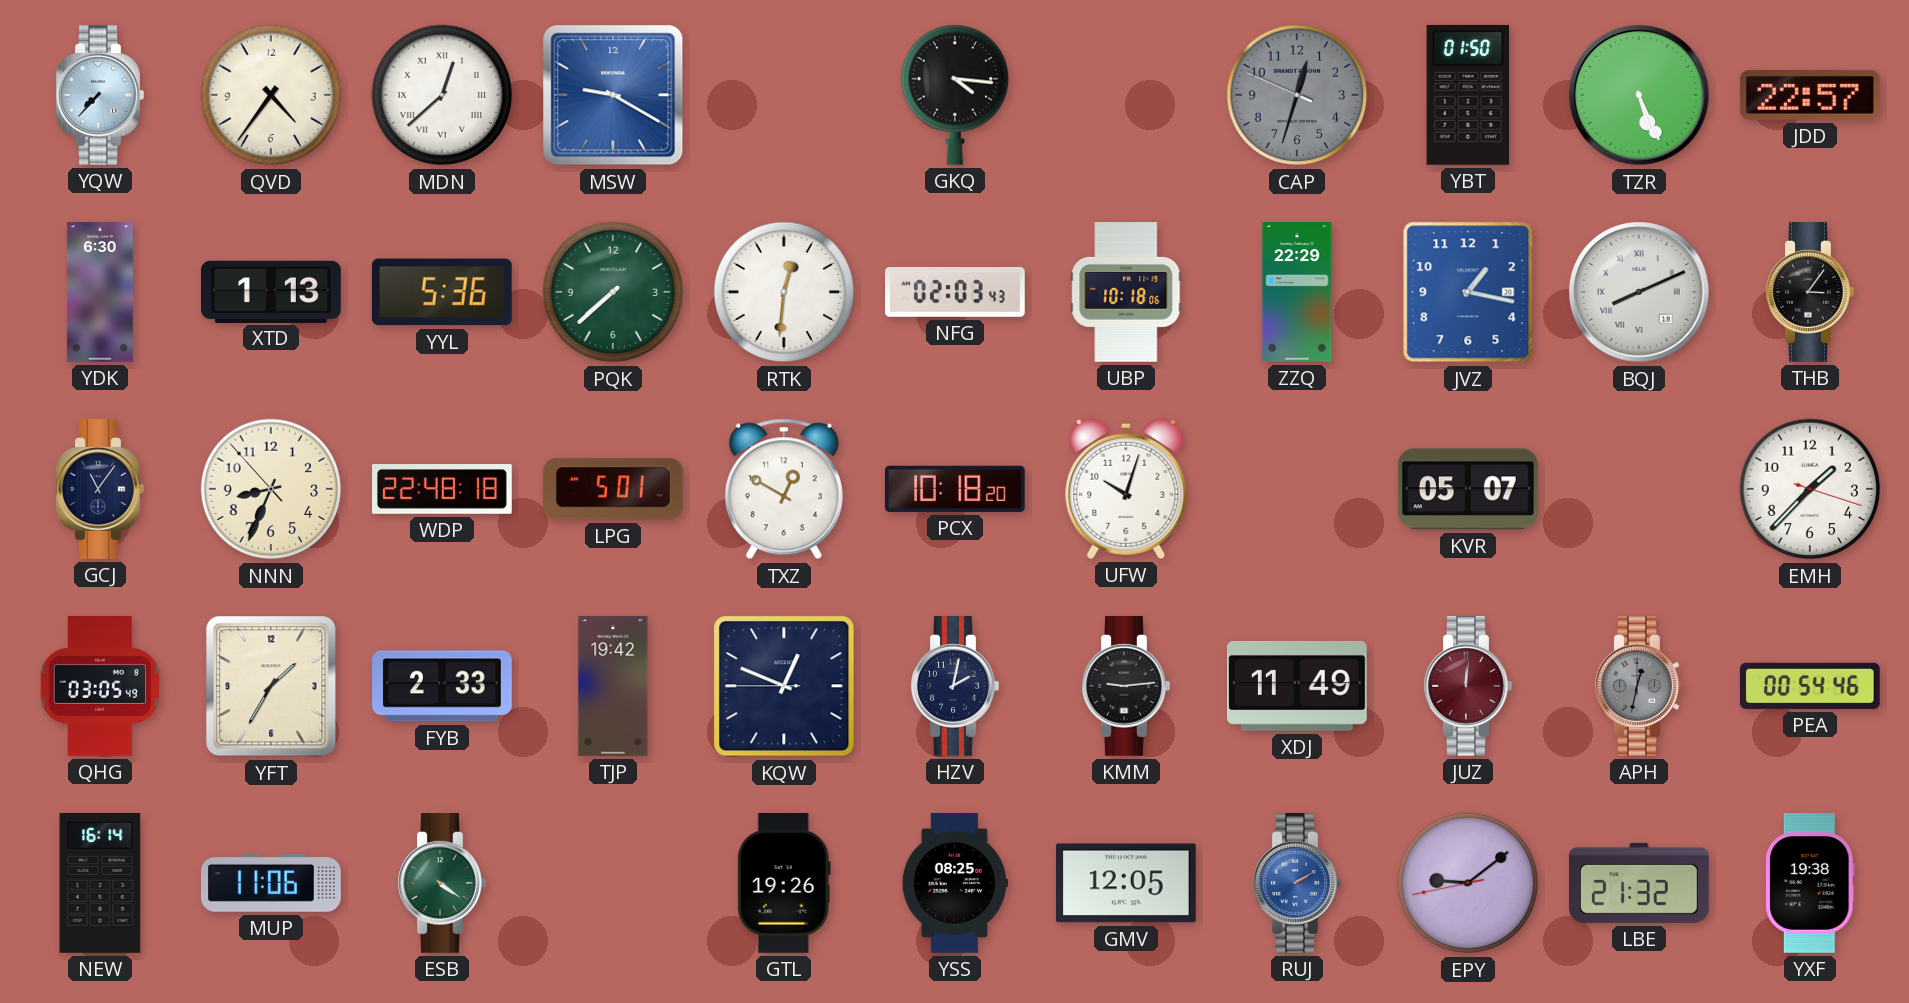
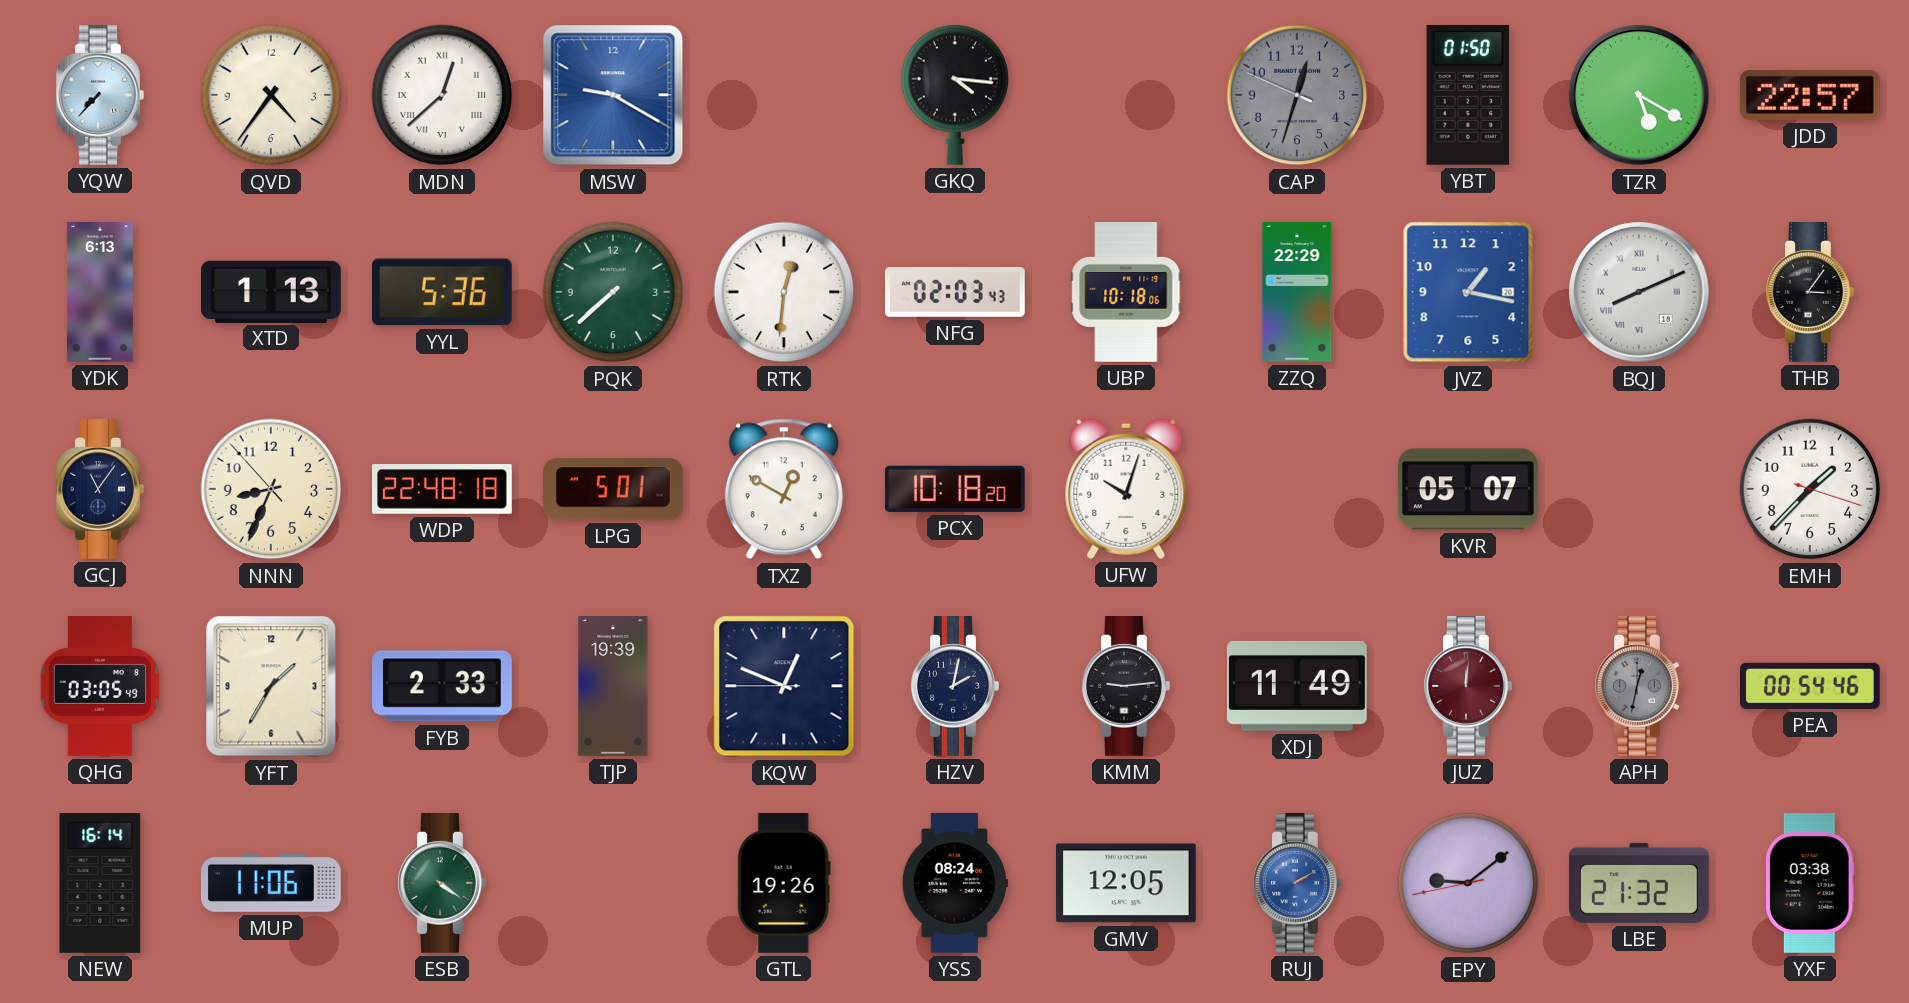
TZR: 5:26 -> 5:20
YDK: 6:30 -> 6:13
TJP: 19:42 -> 19:39
YSS: 08:25 -> 08:24
YXF: 19:38 -> 03:38
